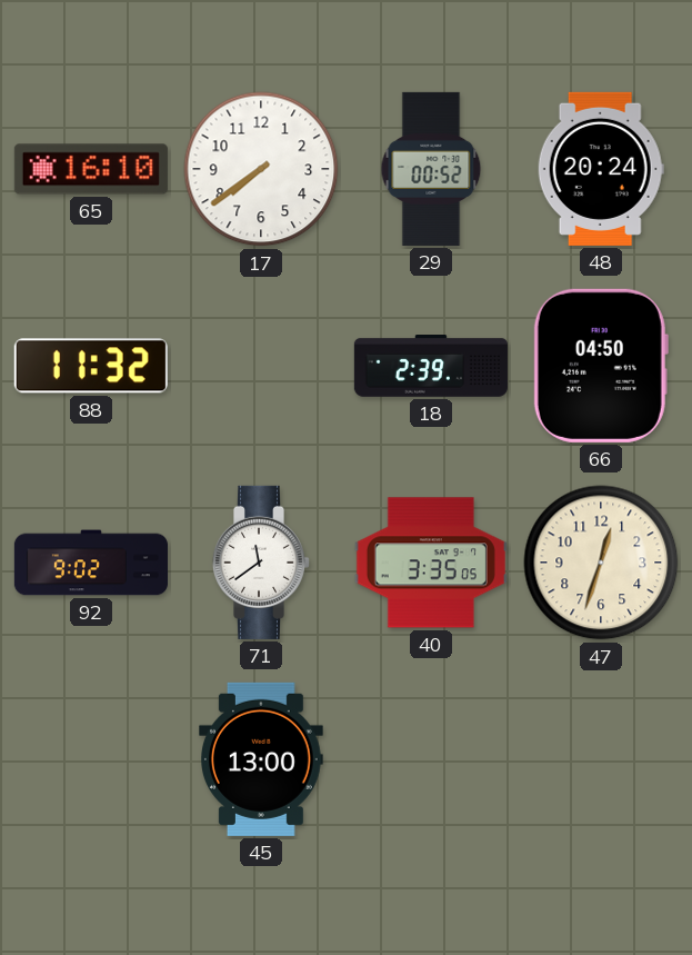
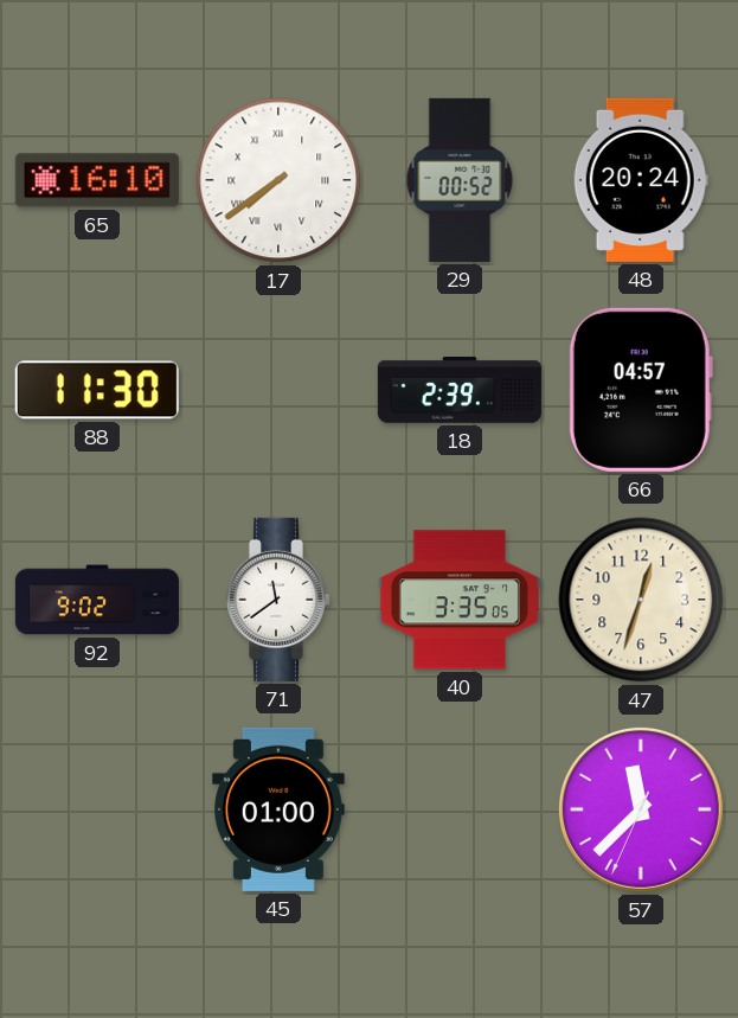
17 numerals: Arabic -> Roman
88: 11:32 -> 11:30
66: 04:50 -> 04:57
45: 13:00 -> 01:00
57: none -> 11:37
